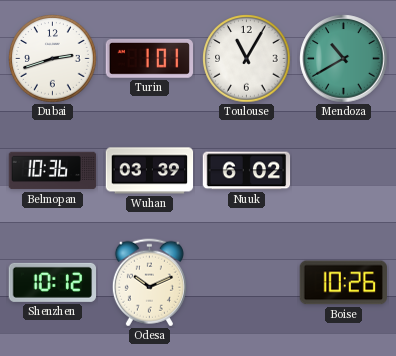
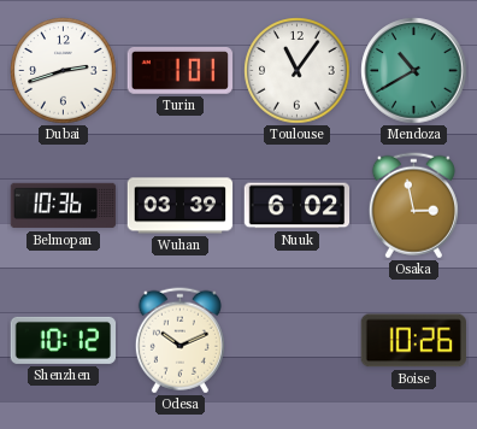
Toulouse: 11:05 -> 11:06
Osaka: none -> 2:58
